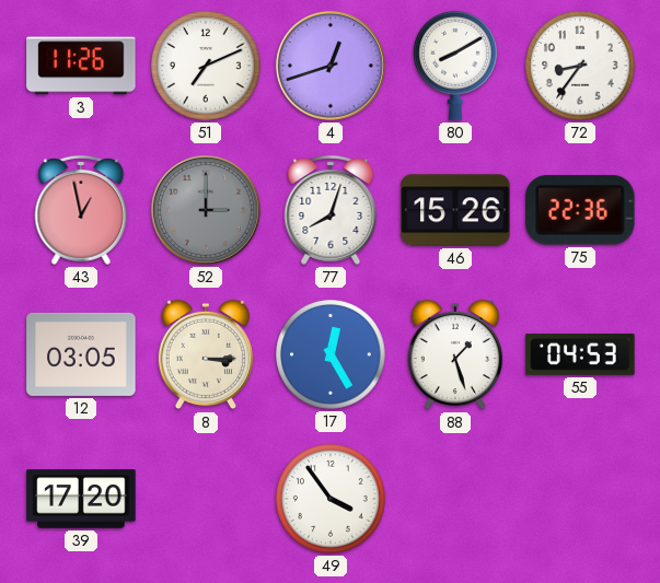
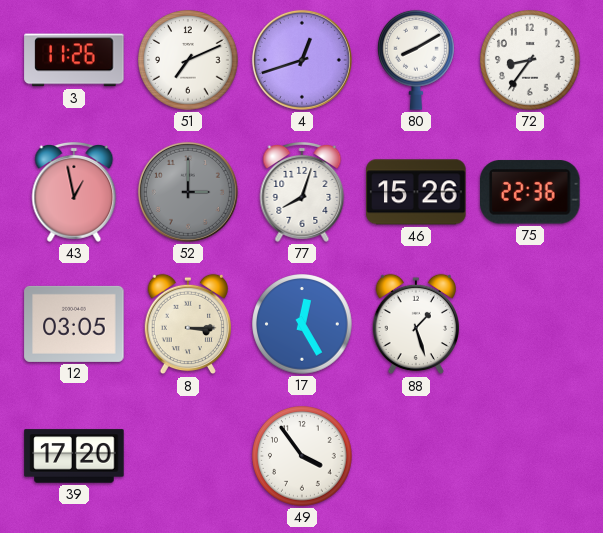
55: 04:53 -> none
